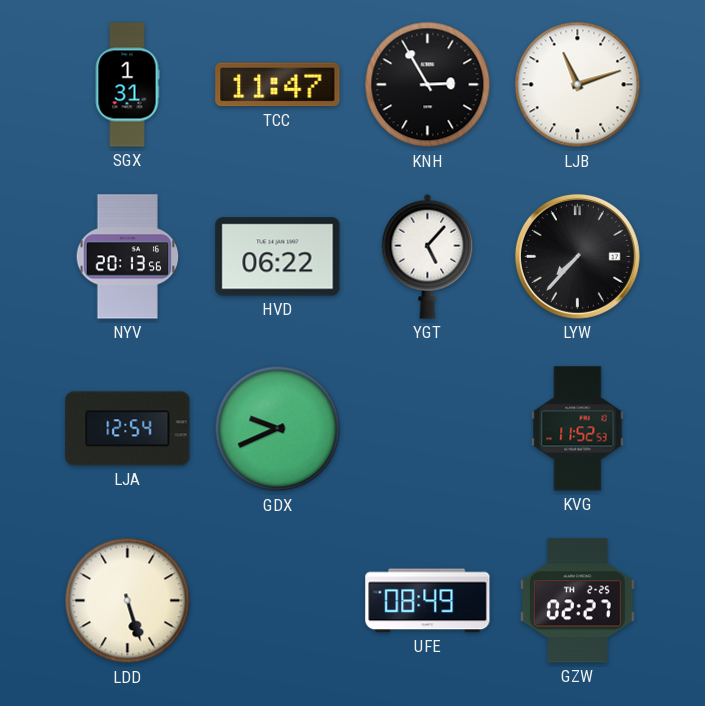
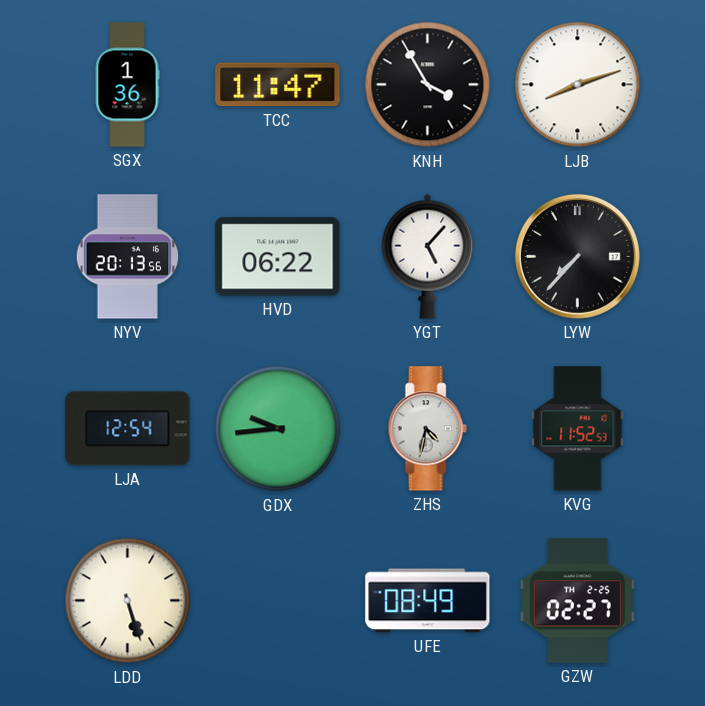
SGX: 1:31 -> 1:36
KNH: 2:55 -> 3:55
LJB: 11:12 -> 8:12
GDX: 9:41 -> 9:44
ZHS: none -> 4:32
